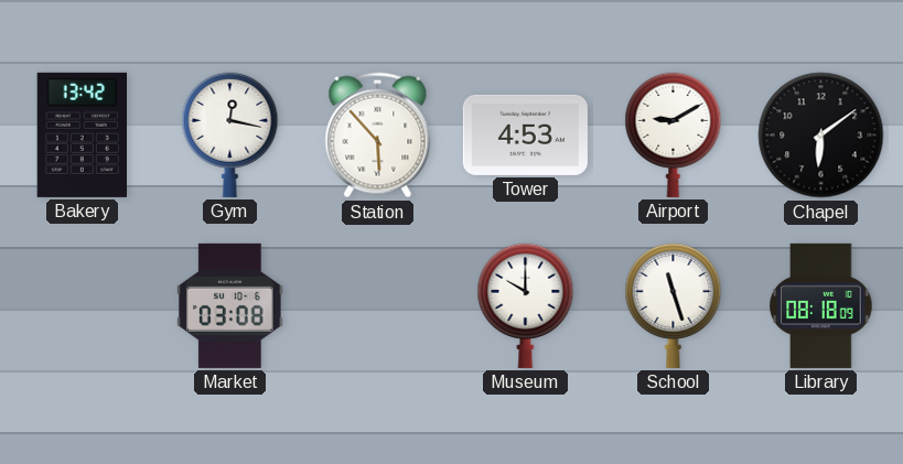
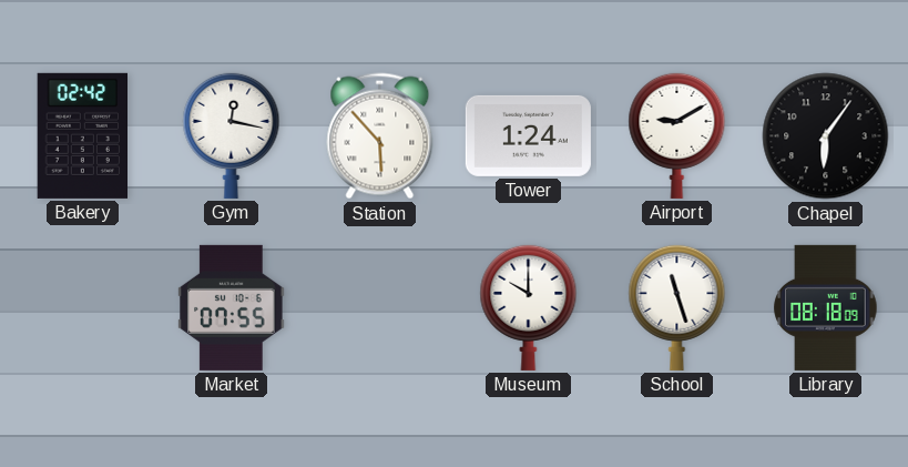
Bakery: 13:42 -> 02:42
Tower: 4:53 -> 1:24
Chapel: 6:09 -> 6:06
Market: 03:08 -> 07:55
